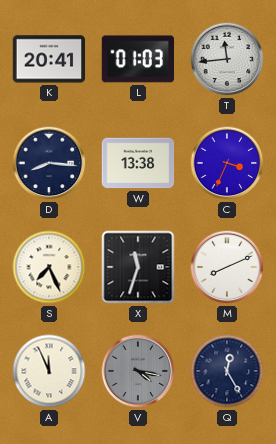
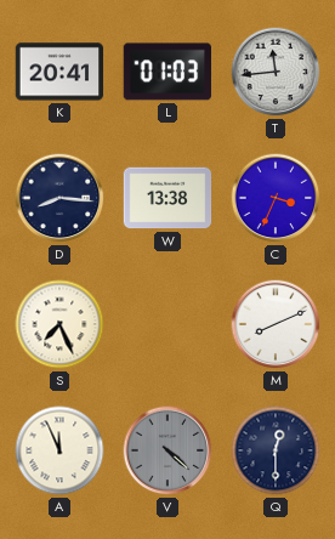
X: 11:33 -> none
V: 4:17 -> 4:22
Q: 12:25 -> 12:30
